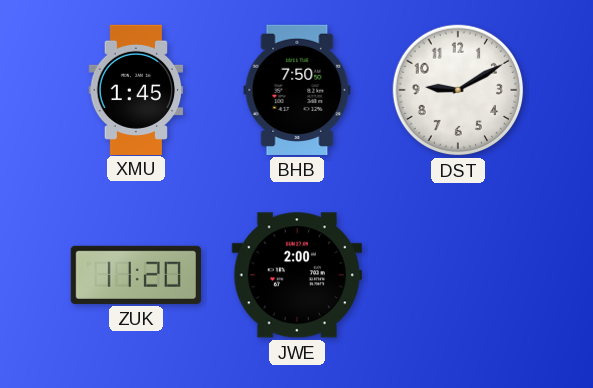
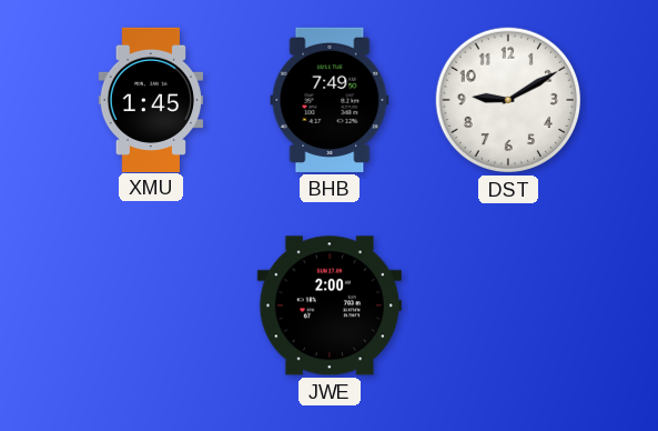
BHB: 7:50 -> 7:49
ZUK: 11:20 -> none
